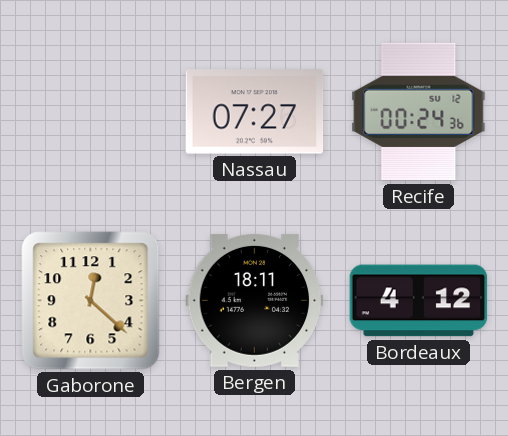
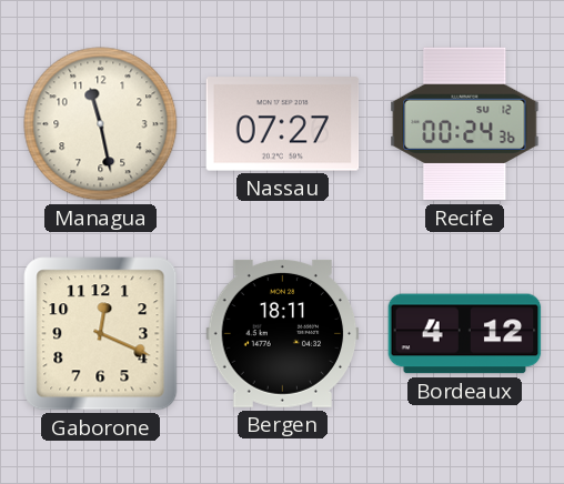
Managua: none -> 11:28
Gaborone: 12:22 -> 12:19
